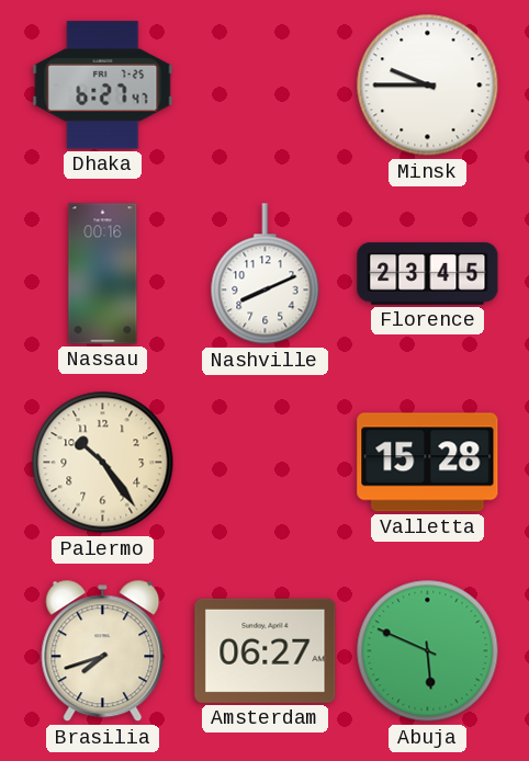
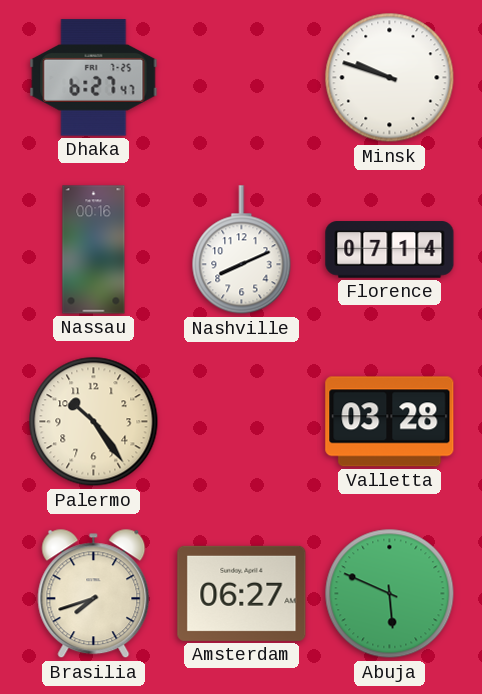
Minsk: 9:45 -> 9:48
Florence: 23:45 -> 07:14
Valletta: 15:28 -> 03:28
